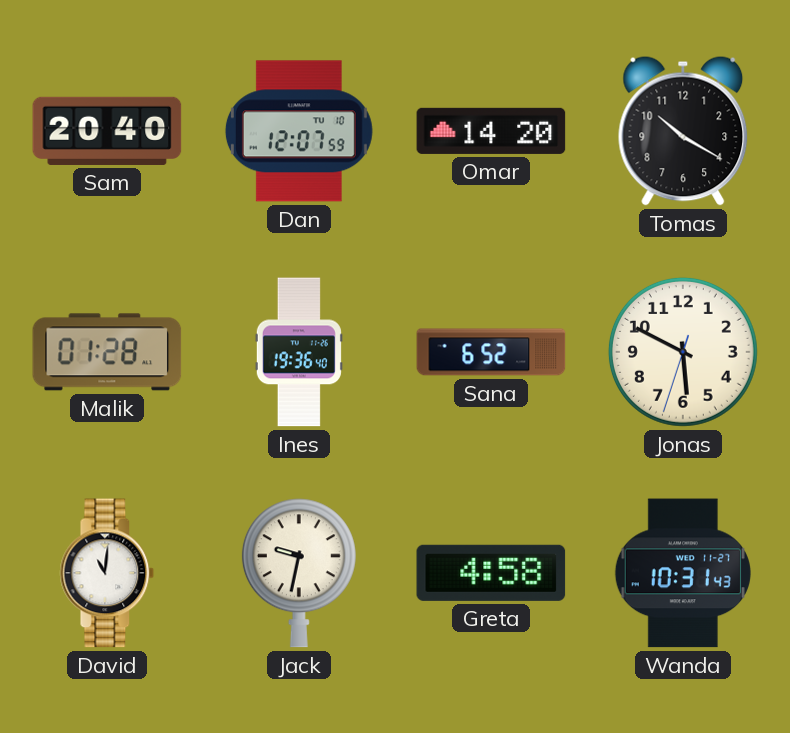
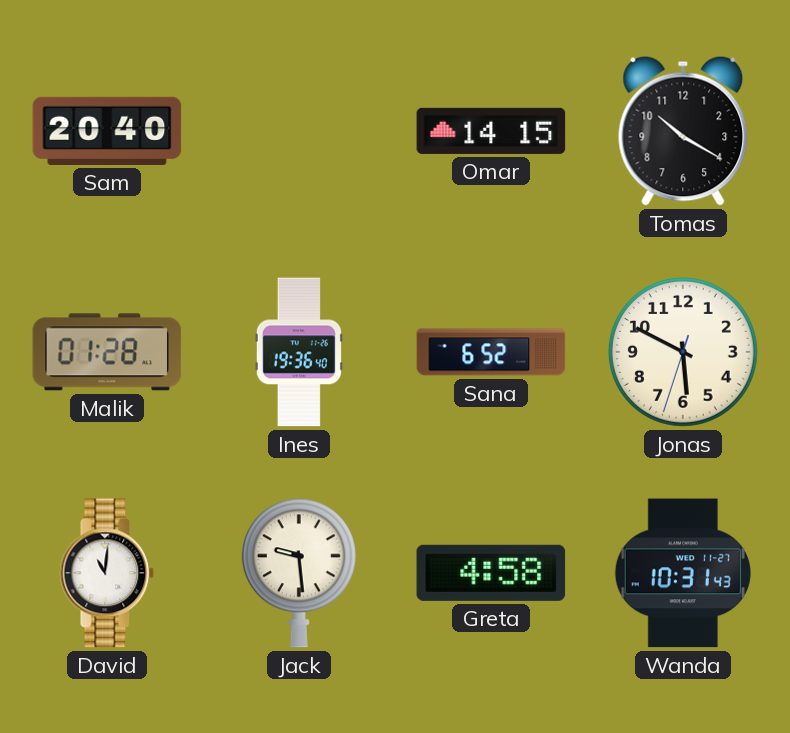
Dan: 12:07 -> none
Omar: 14:20 -> 14:15
Jack: 9:32 -> 9:29
